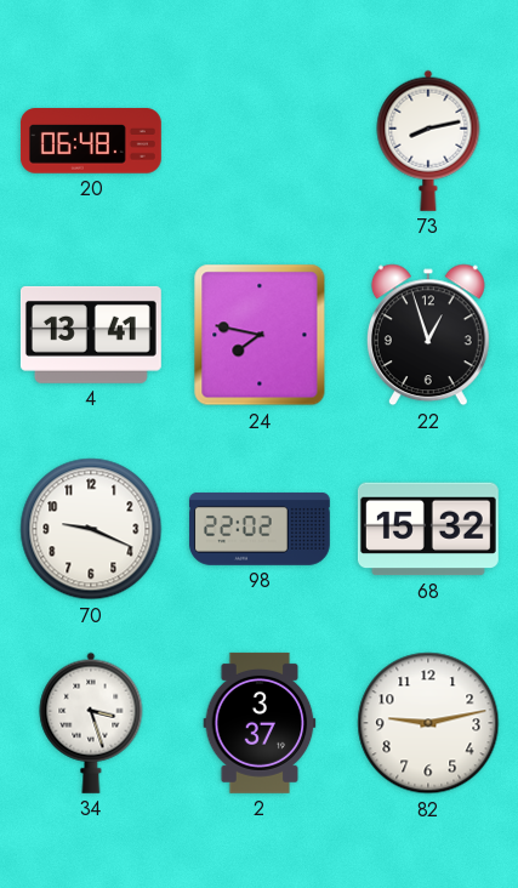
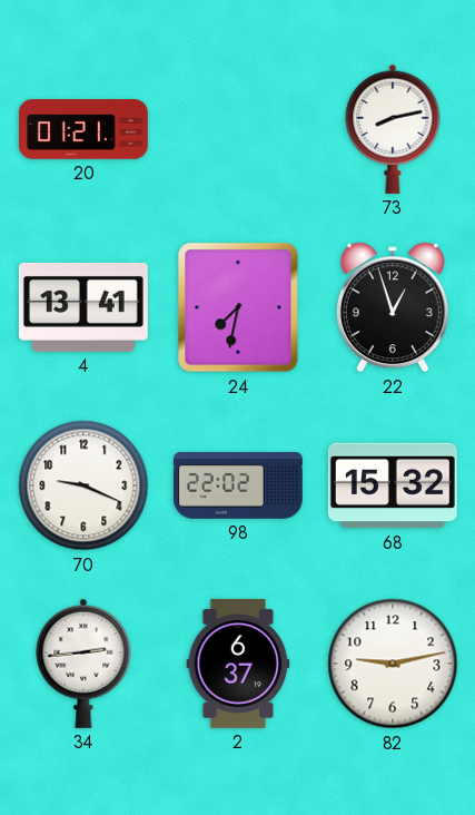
20: 06:48 -> 01:21
24: 7:47 -> 7:32
34: 3:27 -> 2:44
2: 3:37 -> 6:37
